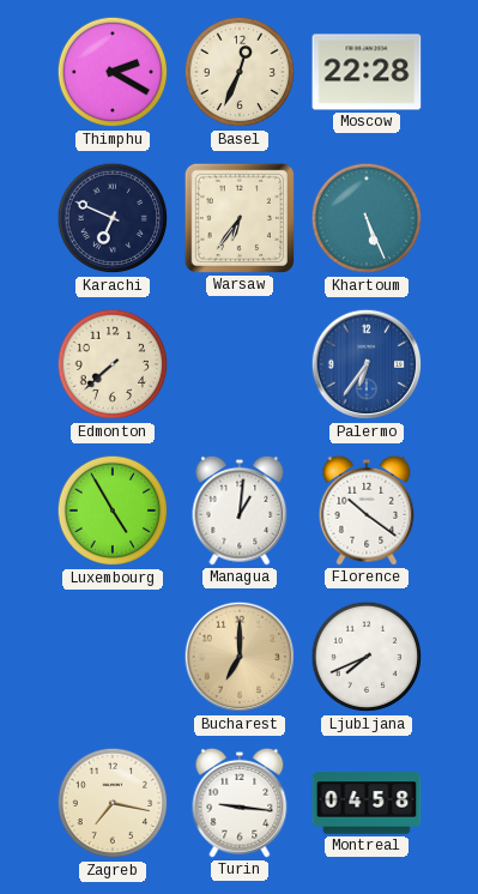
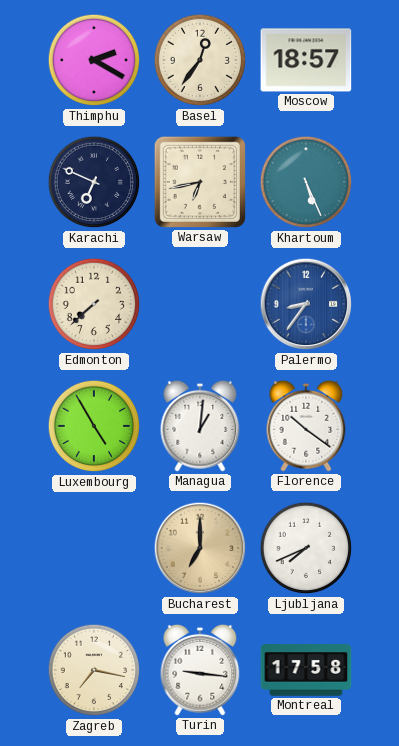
Basel: 12:34 -> 12:36
Moscow: 22:28 -> 18:57
Warsaw: 6:36 -> 6:43
Palermo: 6:36 -> 8:36
Montreal: 04:58 -> 17:58
